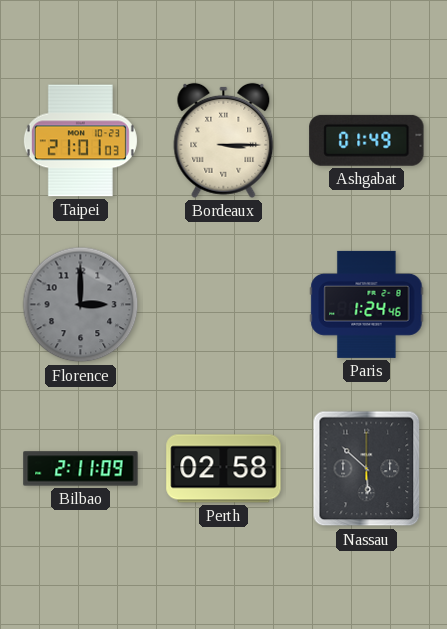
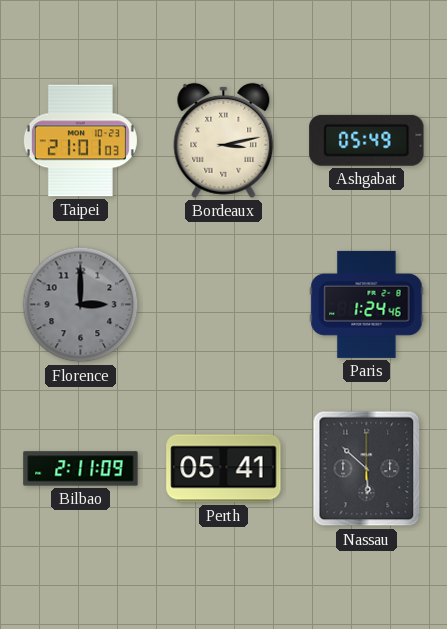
Bordeaux: 3:15 -> 3:13
Ashgabat: 01:49 -> 05:49
Perth: 02:58 -> 05:41
